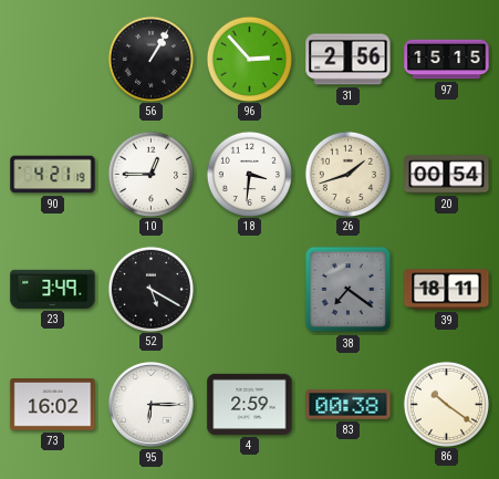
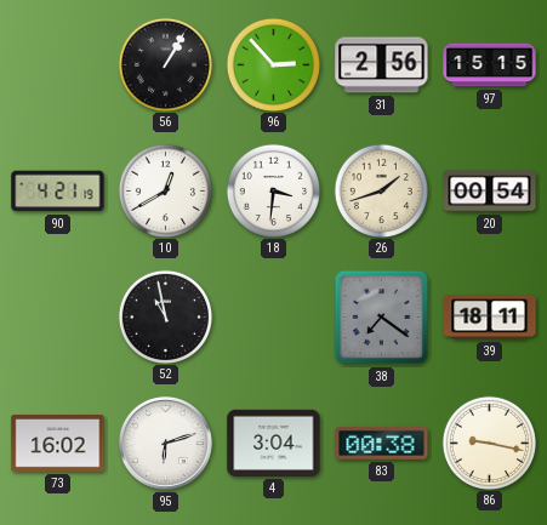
10: 12:45 -> 12:40
23: 3:49 -> none
52: 5:20 -> 10:58
95: 6:15 -> 6:12
4: 2:59 -> 3:04
86: 10:21 -> 9:17
